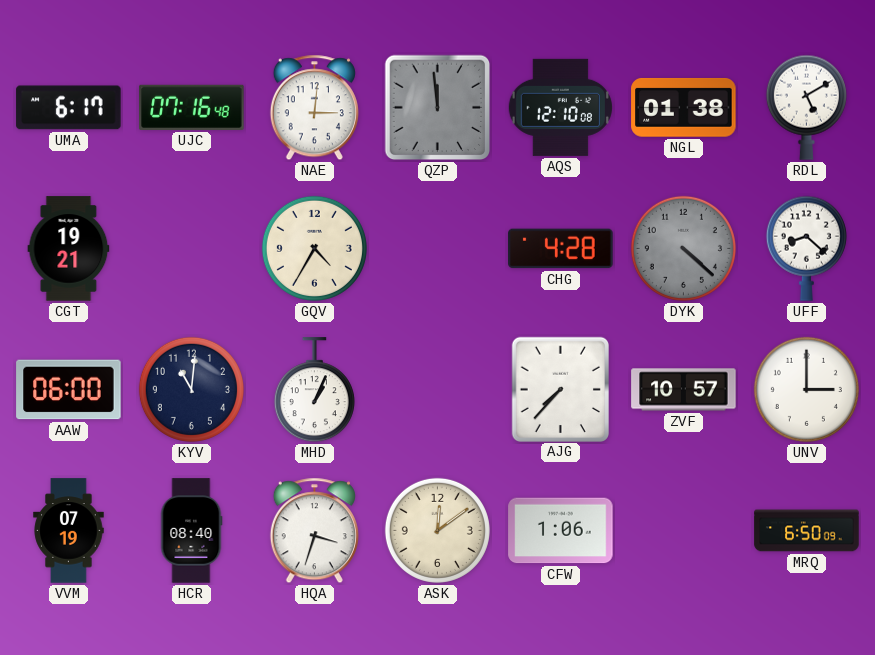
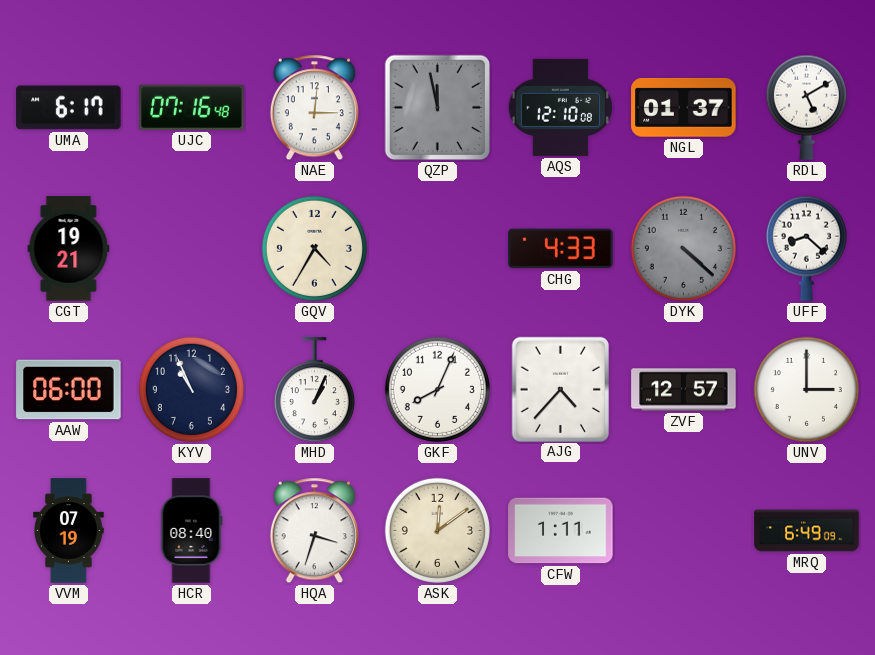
QZP: 11:59 -> 11:58
NGL: 01:38 -> 01:37
CHG: 4:28 -> 4:33
KYV: 11:01 -> 10:56
GKF: none -> 8:04
AJG: 7:37 -> 4:37
ZVF: 10:57 -> 12:57
CFW: 1:06 -> 1:11
MRQ: 6:50 -> 6:49
